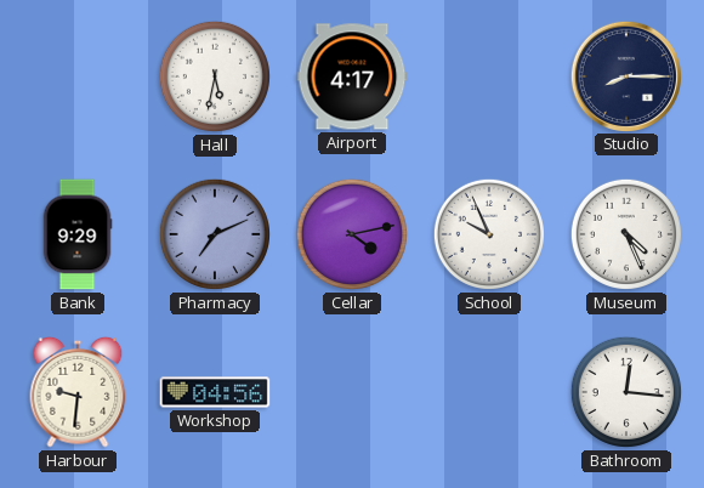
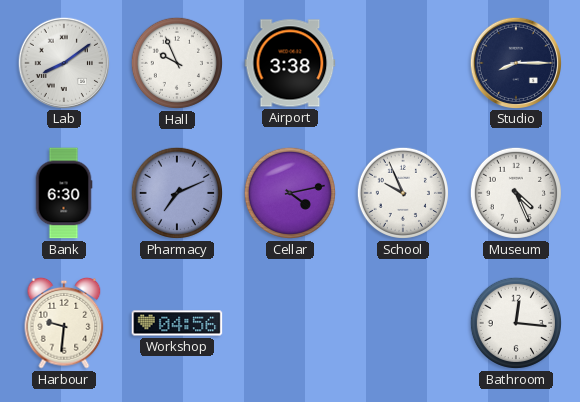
Lab: none -> 8:09
Hall: 5:32 -> 9:56
Airport: 4:17 -> 3:38
Bank: 9:29 -> 6:30
